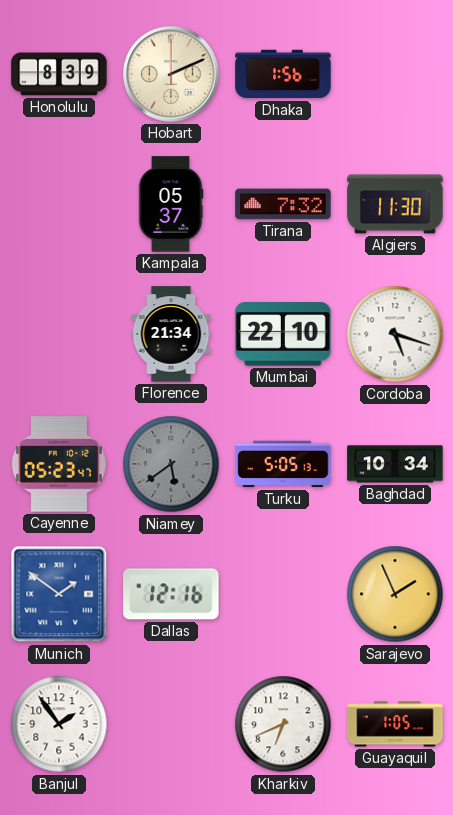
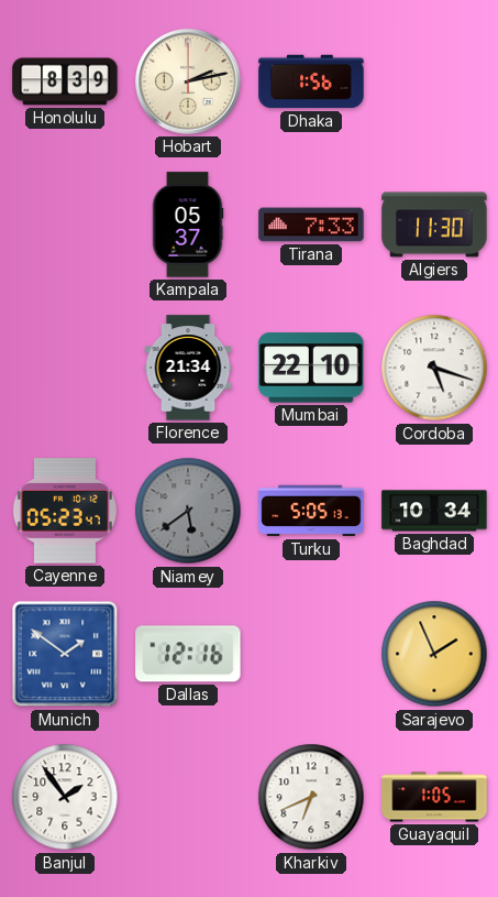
Hobart: 2:11 -> 2:13
Tirana: 7:32 -> 7:33
